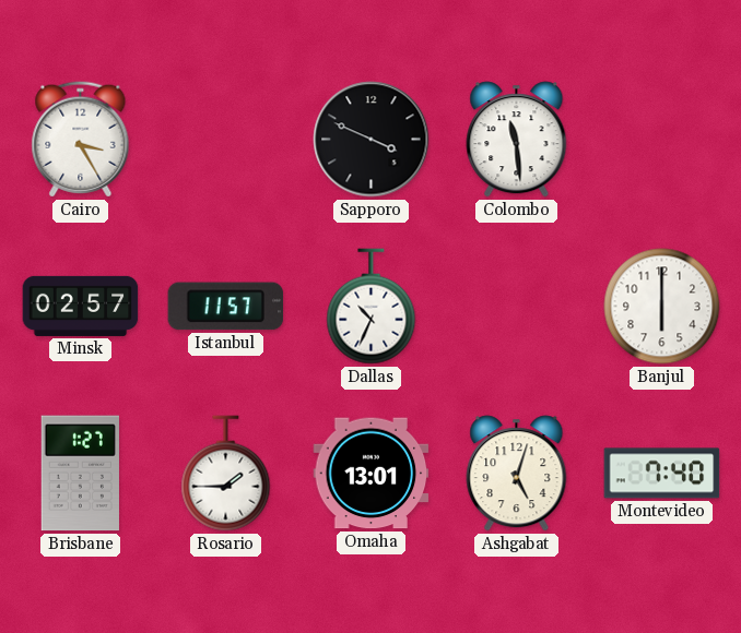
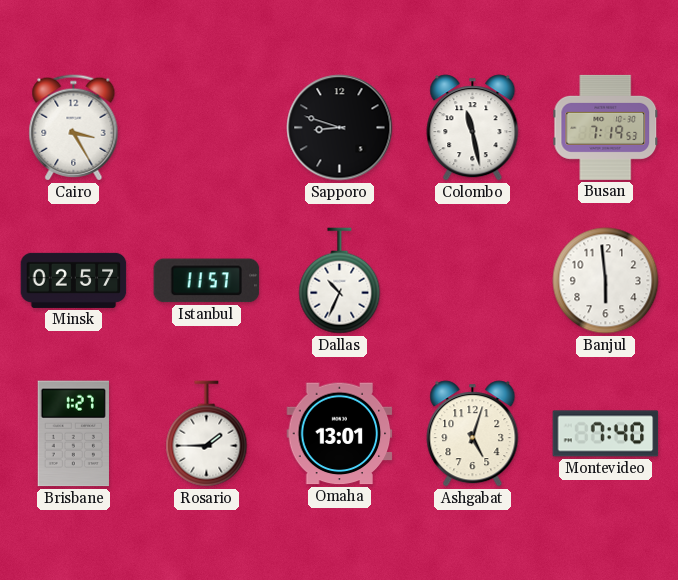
Sapporo: 3:49 -> 8:48
Colombo: 11:29 -> 11:28
Busan: none -> 7:19
Banjul: 6:00 -> 5:59
